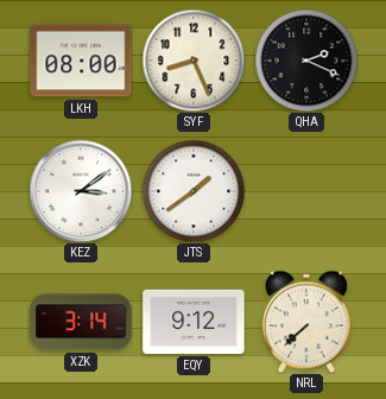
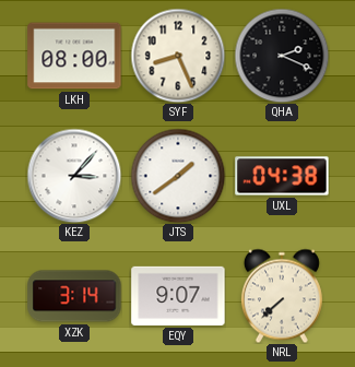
KEZ: 3:09 -> 3:07
UXL: none -> 04:38
EQY: 9:12 -> 9:07
